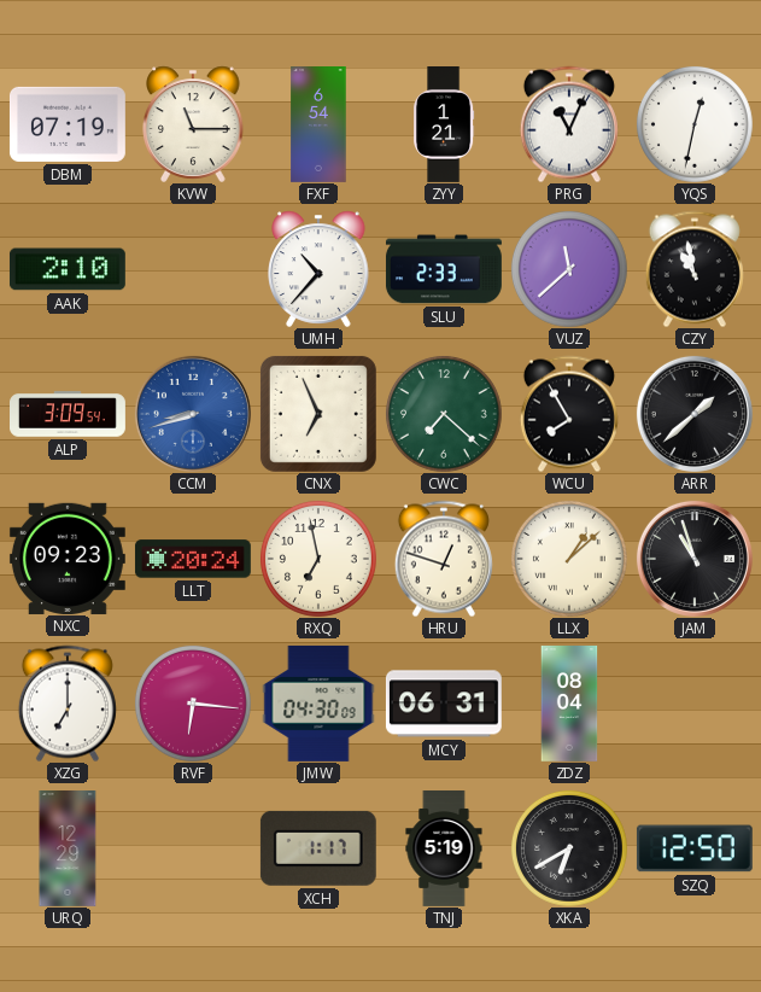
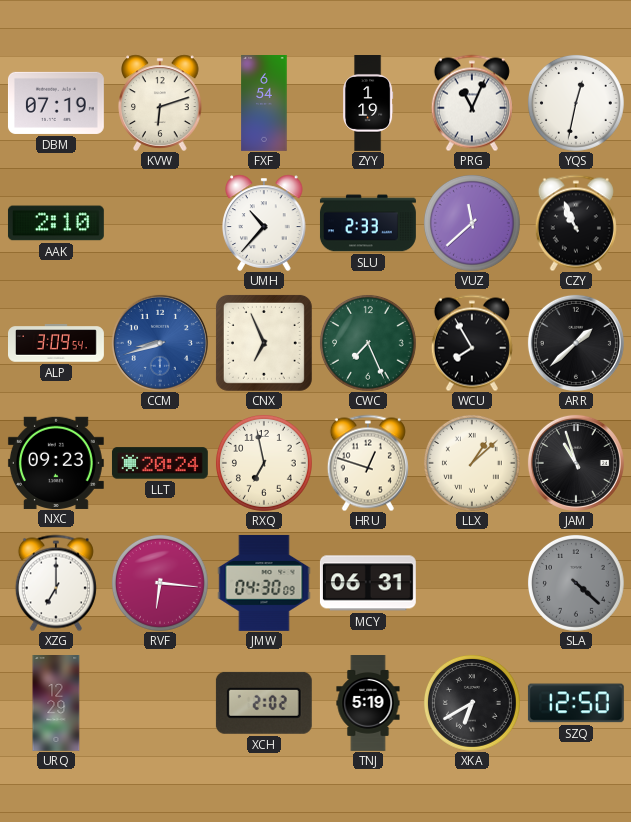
KVW: 11:15 -> 6:12
ZYY: 1:21 -> 1:19
CZY: 10:58 -> 10:56
CWC: 7:22 -> 7:26
ZDZ: 08:04 -> none
SLA: none -> 4:22
XCH: 1:17 -> 2:02
